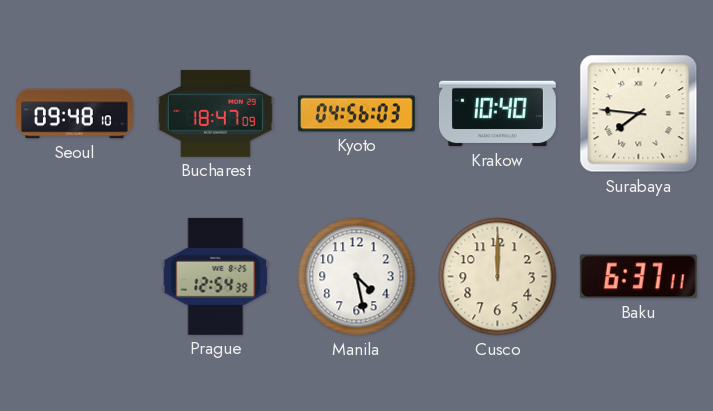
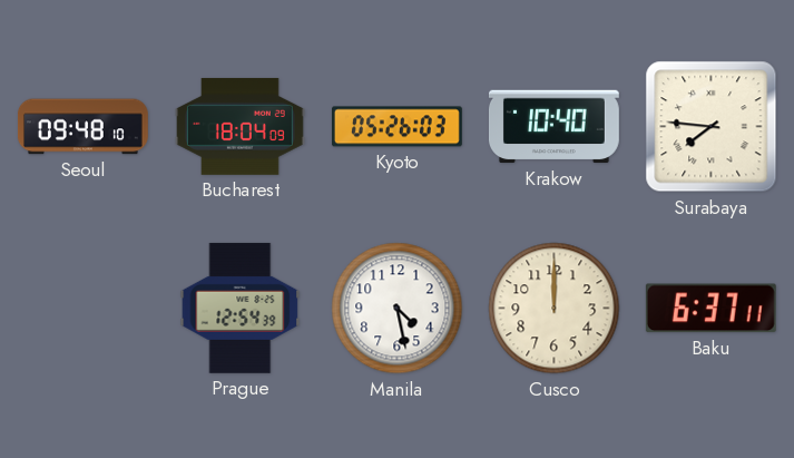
Bucharest: 18:47 -> 18:04
Kyoto: 04:56 -> 05:26
